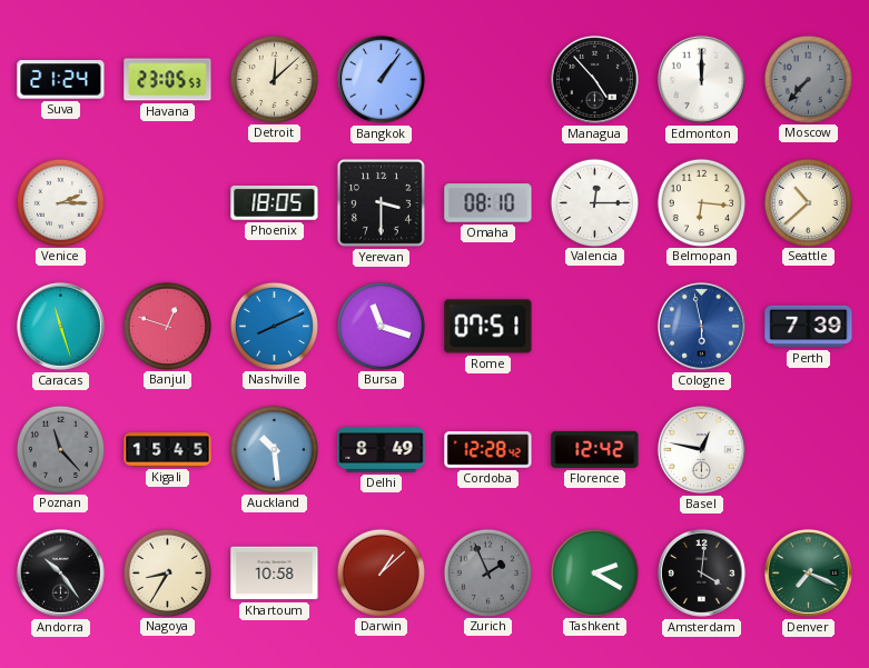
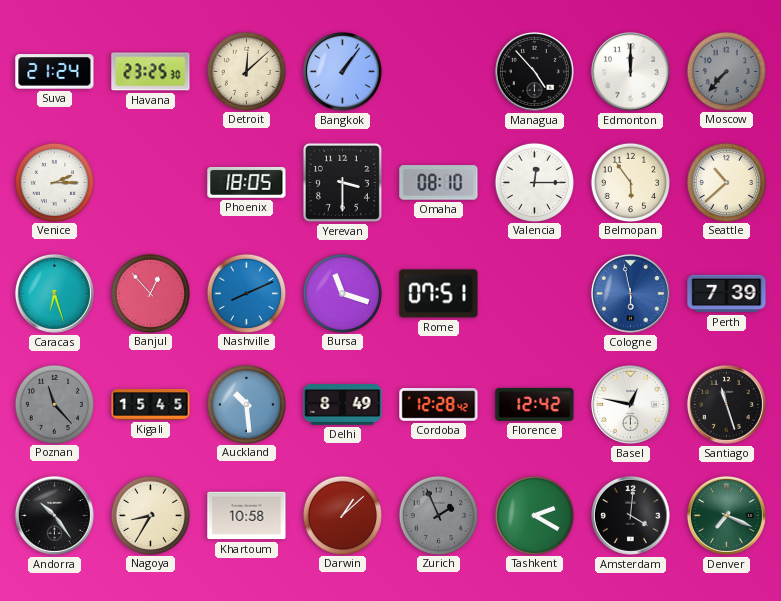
Havana: 23:05 -> 23:25
Belmopan: 6:16 -> 5:54
Caracas: 11:27 -> 6:27
Banjul: 12:48 -> 12:53
Santiago: none -> 11:27
